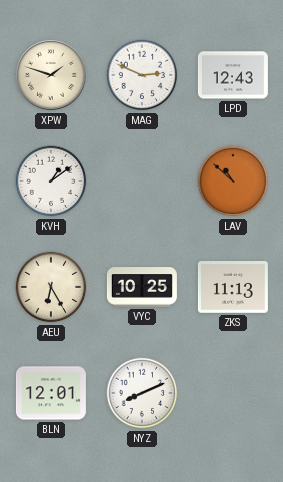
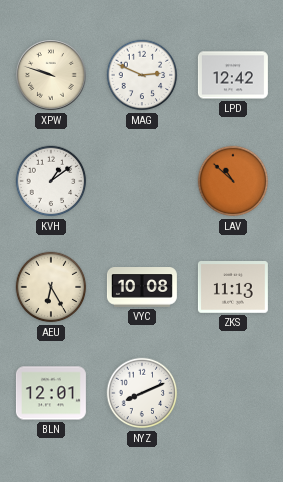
XPW: 1:48 -> 9:48
LPD: 12:43 -> 12:42
VYC: 10:25 -> 10:08
